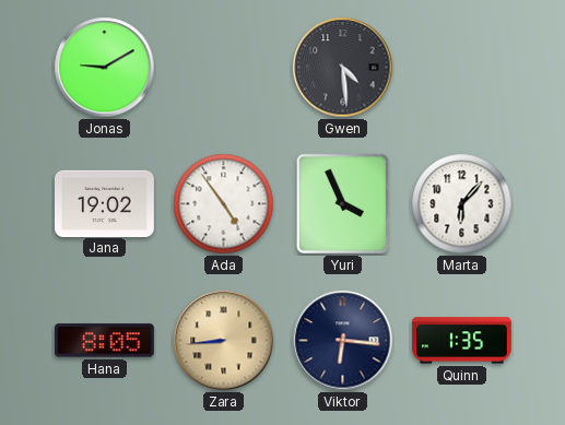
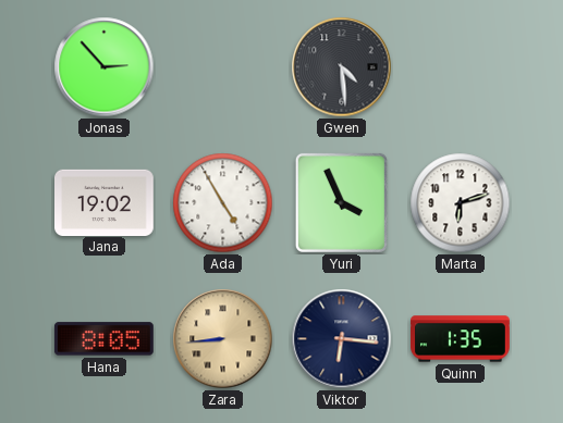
Jonas: 9:10 -> 2:53
Ada: 4:54 -> 4:55
Marta: 6:07 -> 6:12
